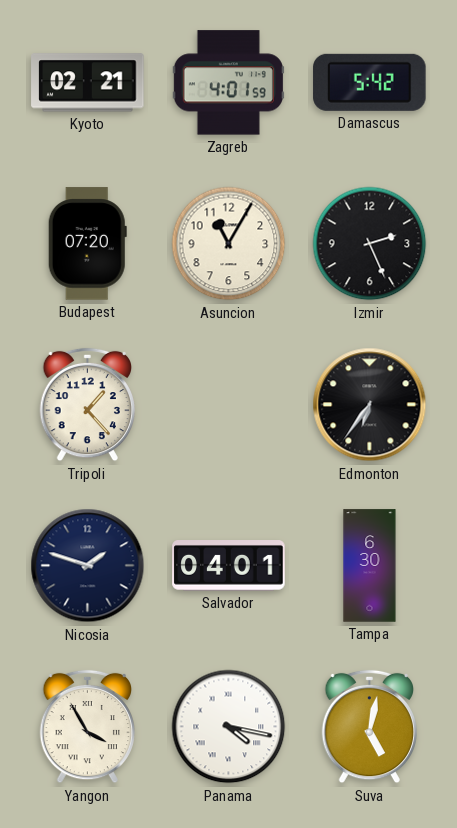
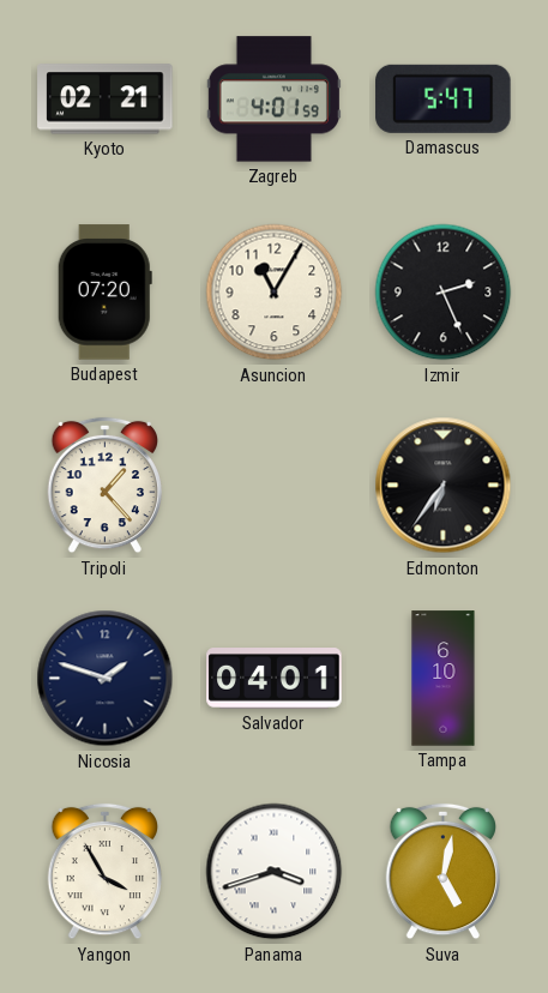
Damascus: 5:42 -> 5:47
Tampa: 6:30 -> 6:10
Panama: 4:17 -> 3:42
